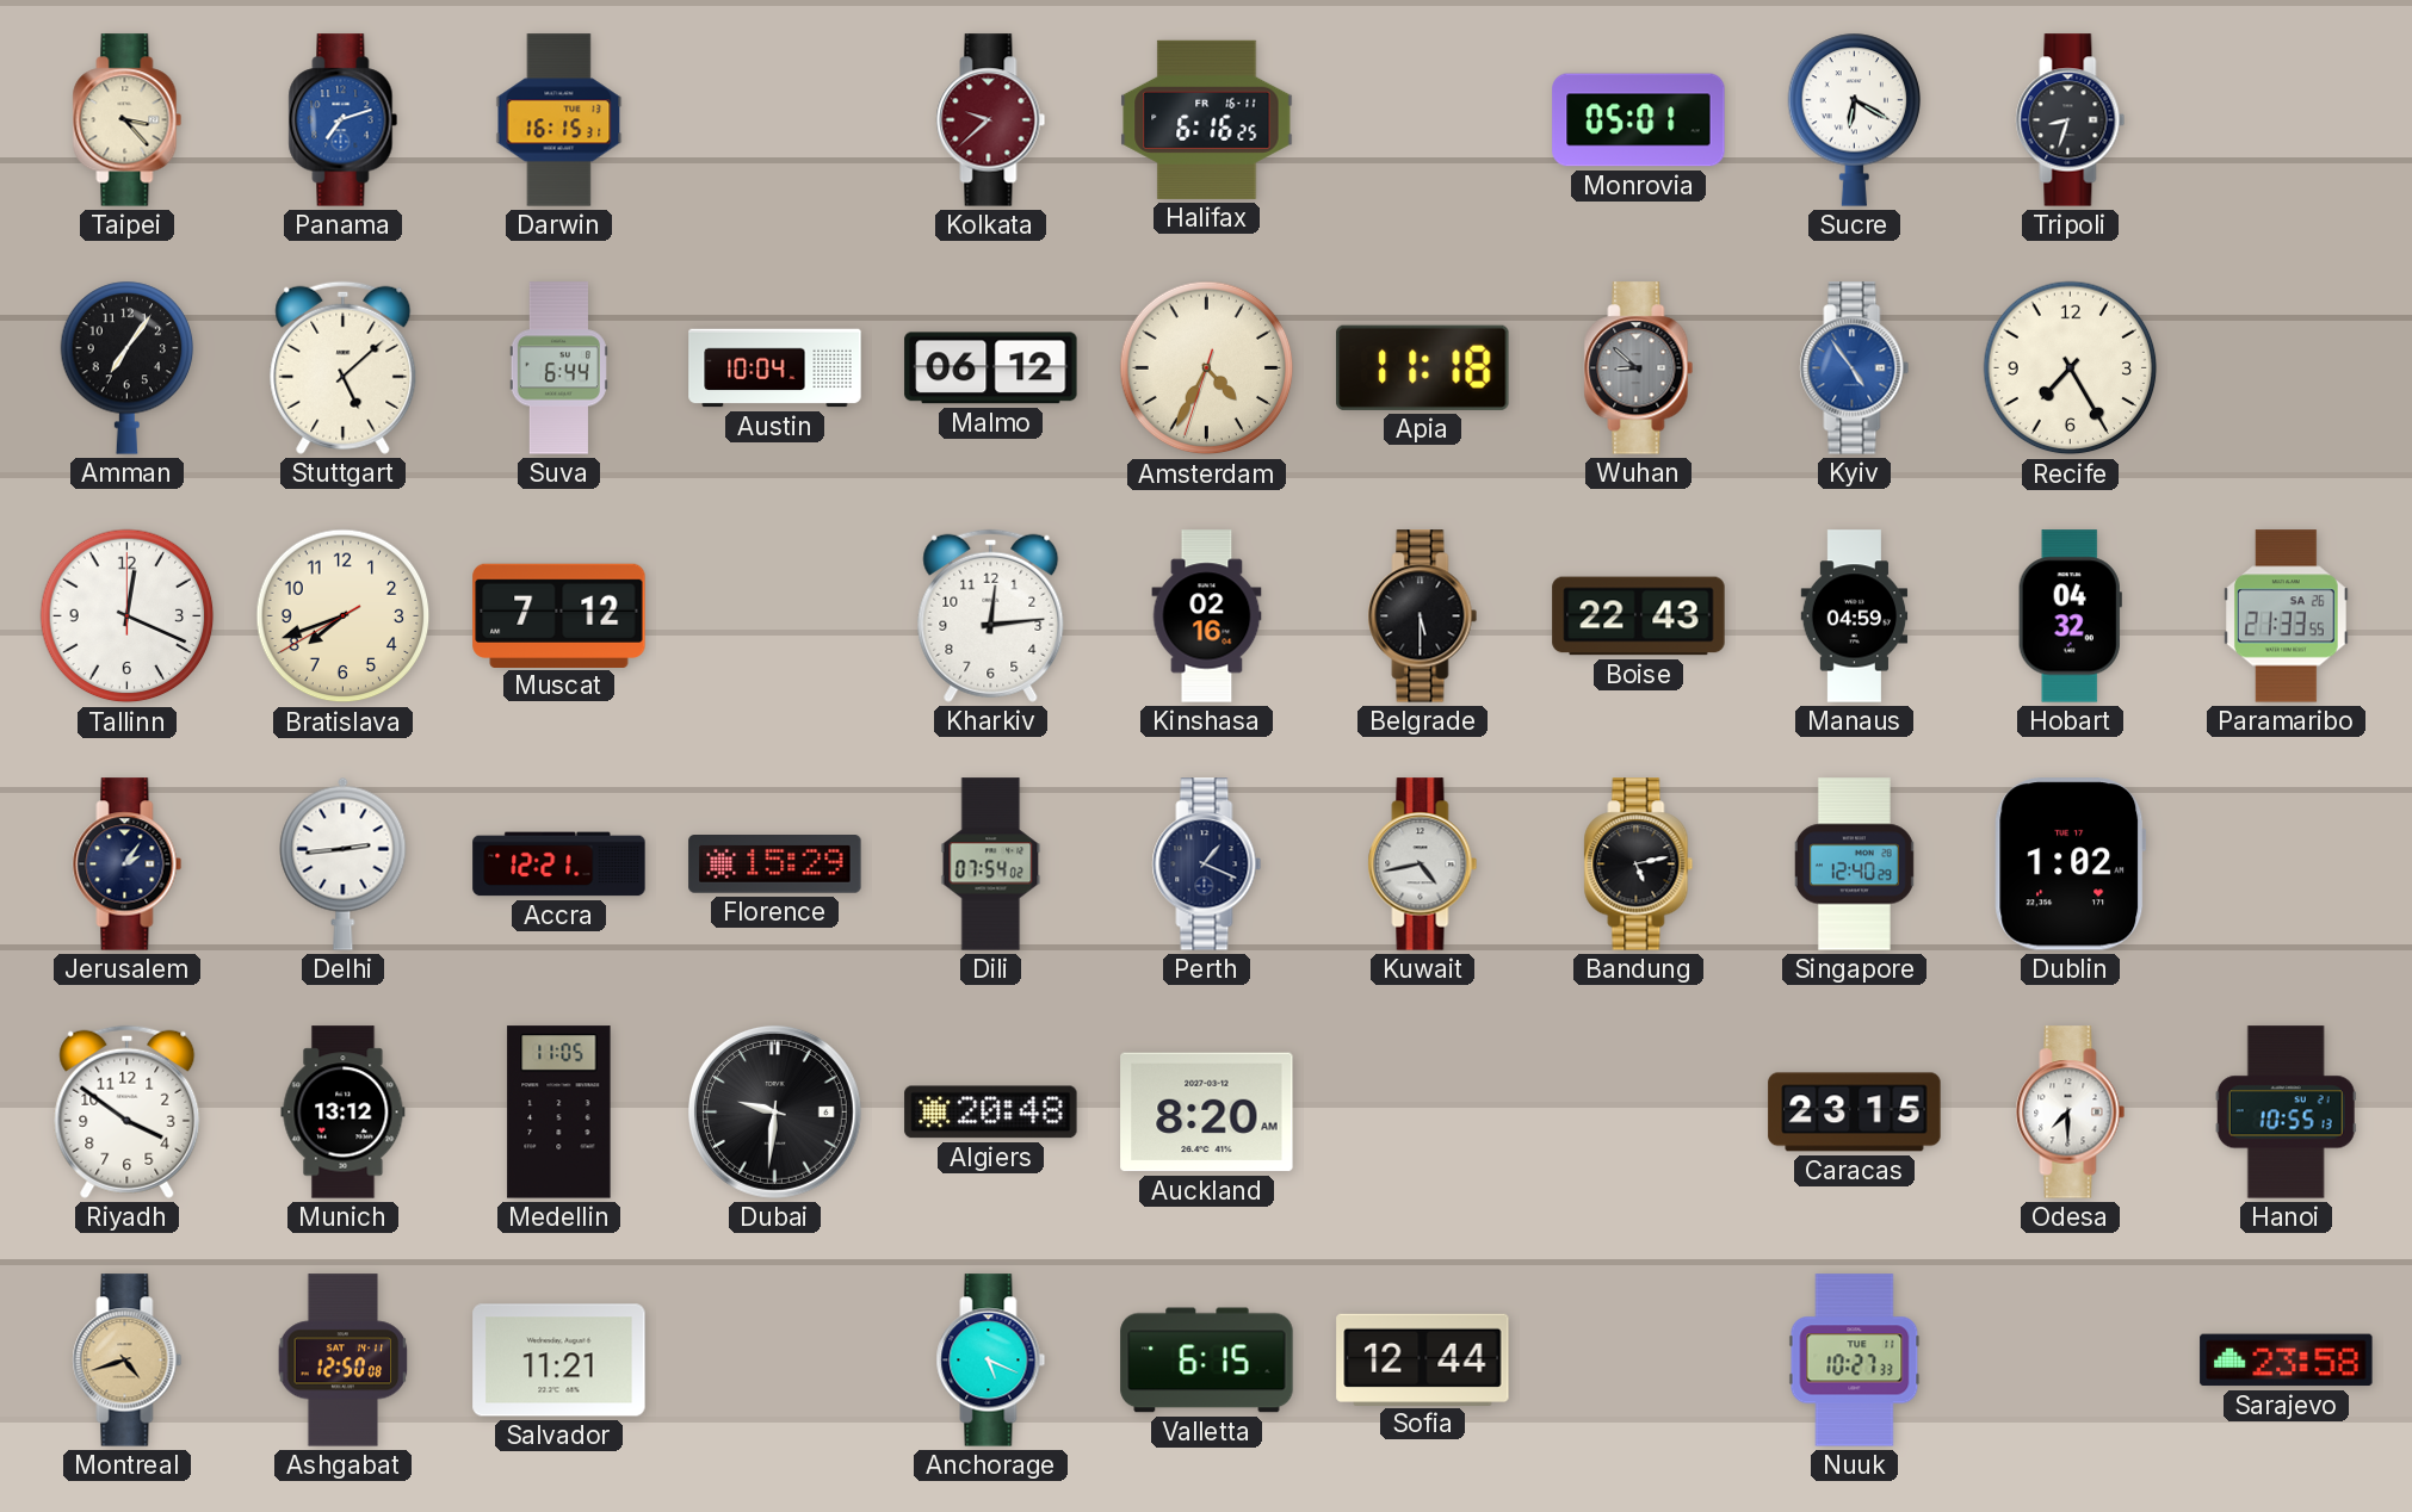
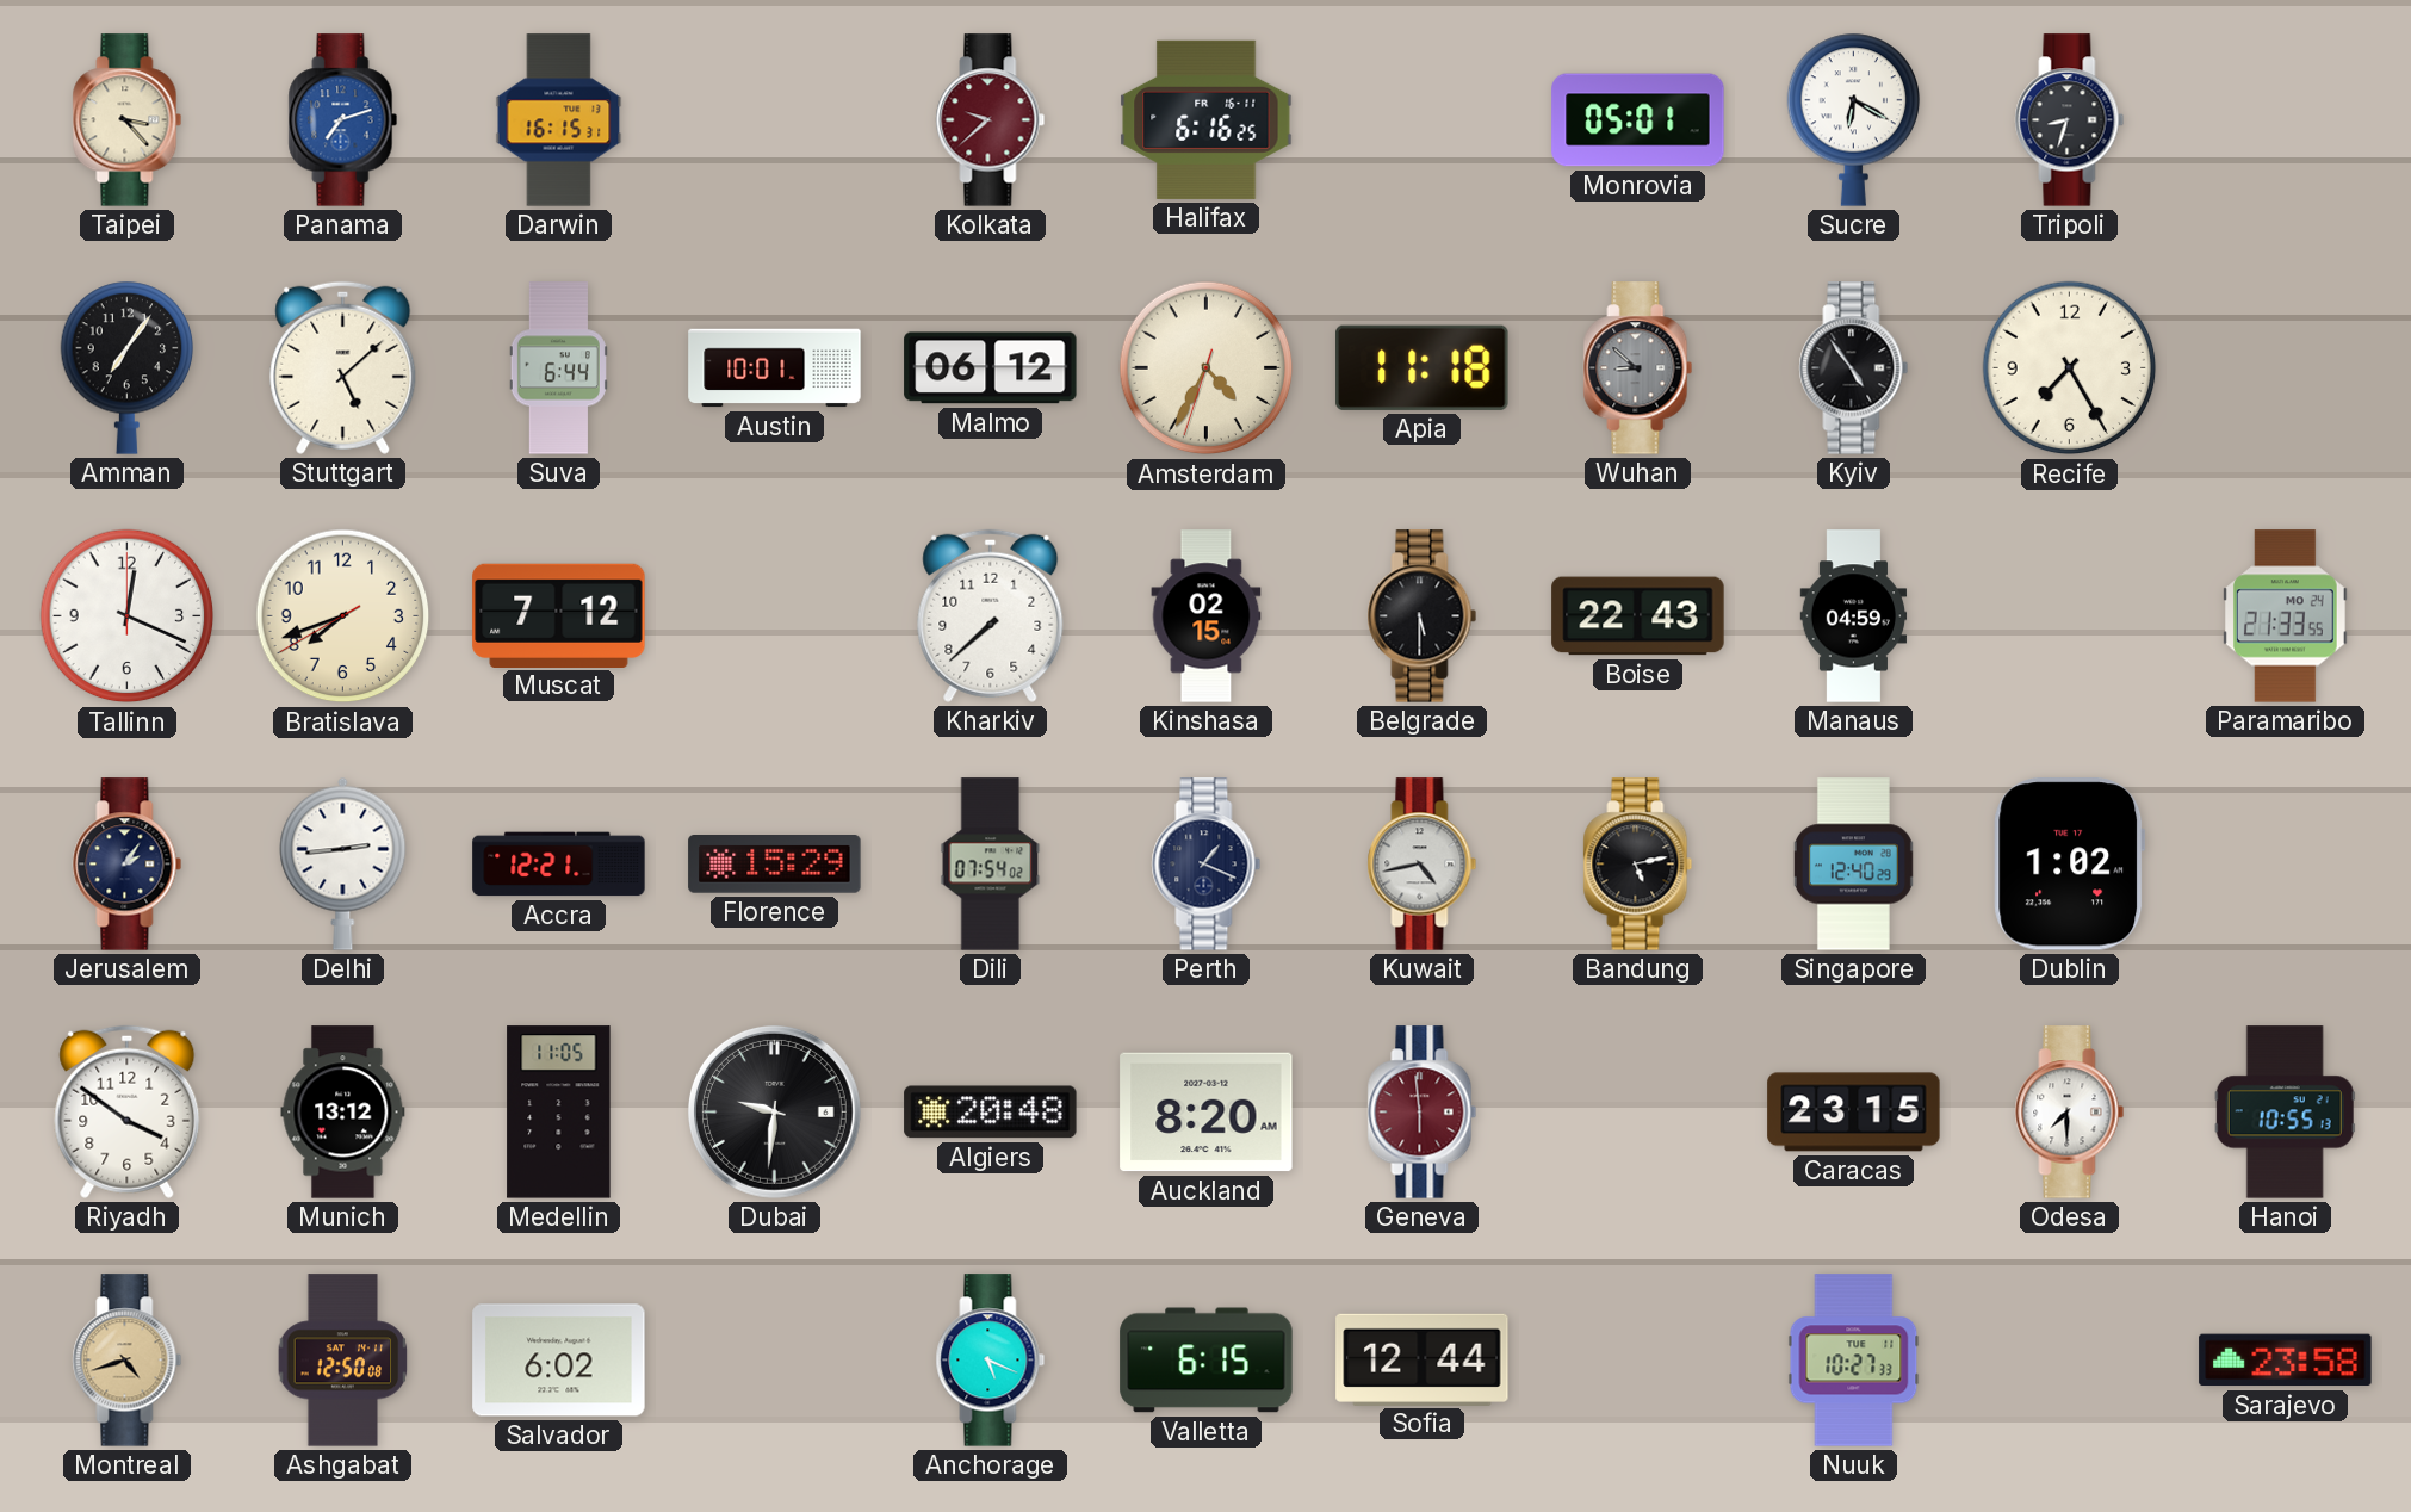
Austin: 10:04 -> 10:01
Kyiv dial: blue -> black
Kharkiv: 12:14 -> 7:38
Kinshasa: 02:16 -> 02:15
Hobart: 04:32 -> none
Paramaribo date: SA 26 -> MO 24
Geneva: none -> 5:59
Salvador: 11:21 -> 6:02
